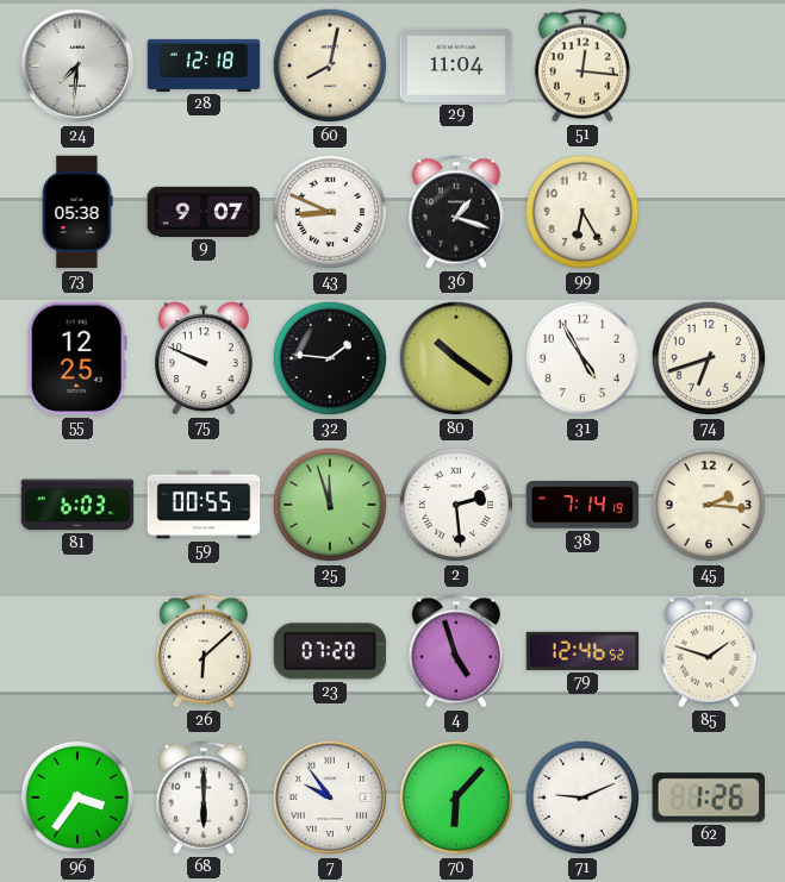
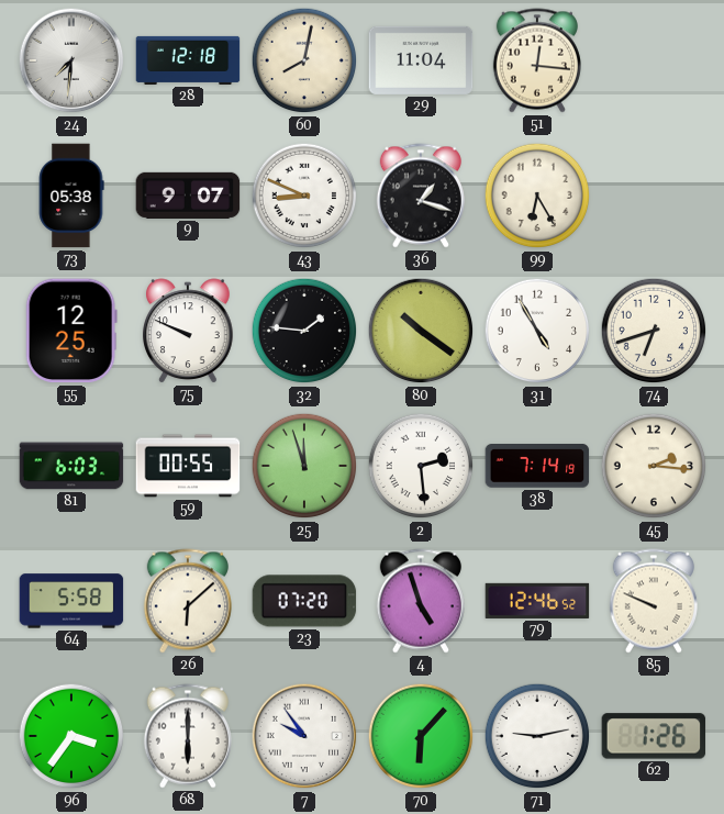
64: none -> 5:58
85: 1:48 -> 9:49
71: 9:11 -> 9:13
